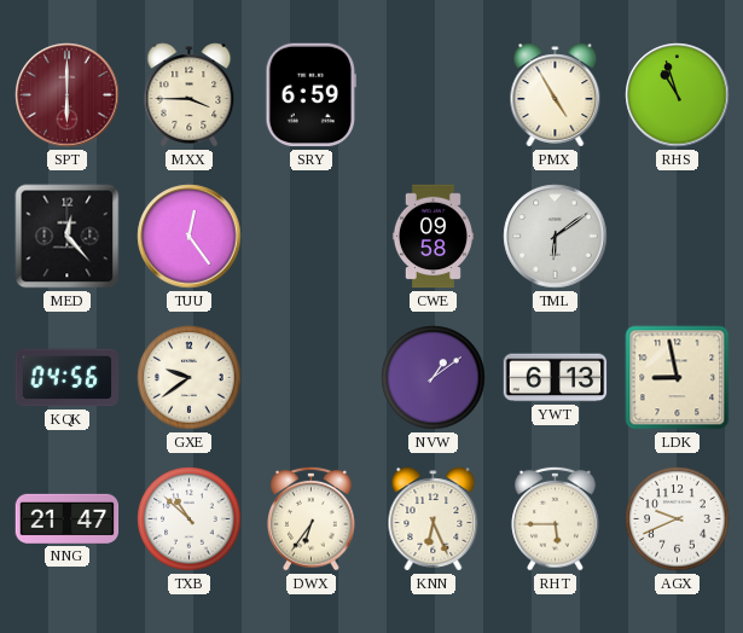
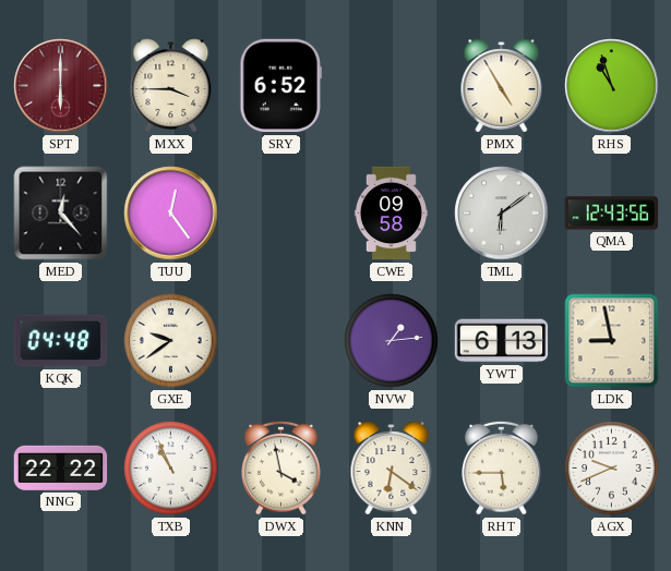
SRY: 6:59 -> 6:52
QMA: none -> 12:43
KQK: 04:56 -> 04:48
NVW: 1:09 -> 1:14
NNG: 21:47 -> 22:22
TXB: 10:52 -> 10:56
DWX: 6:36 -> 3:58
KNN: 6:26 -> 6:21
